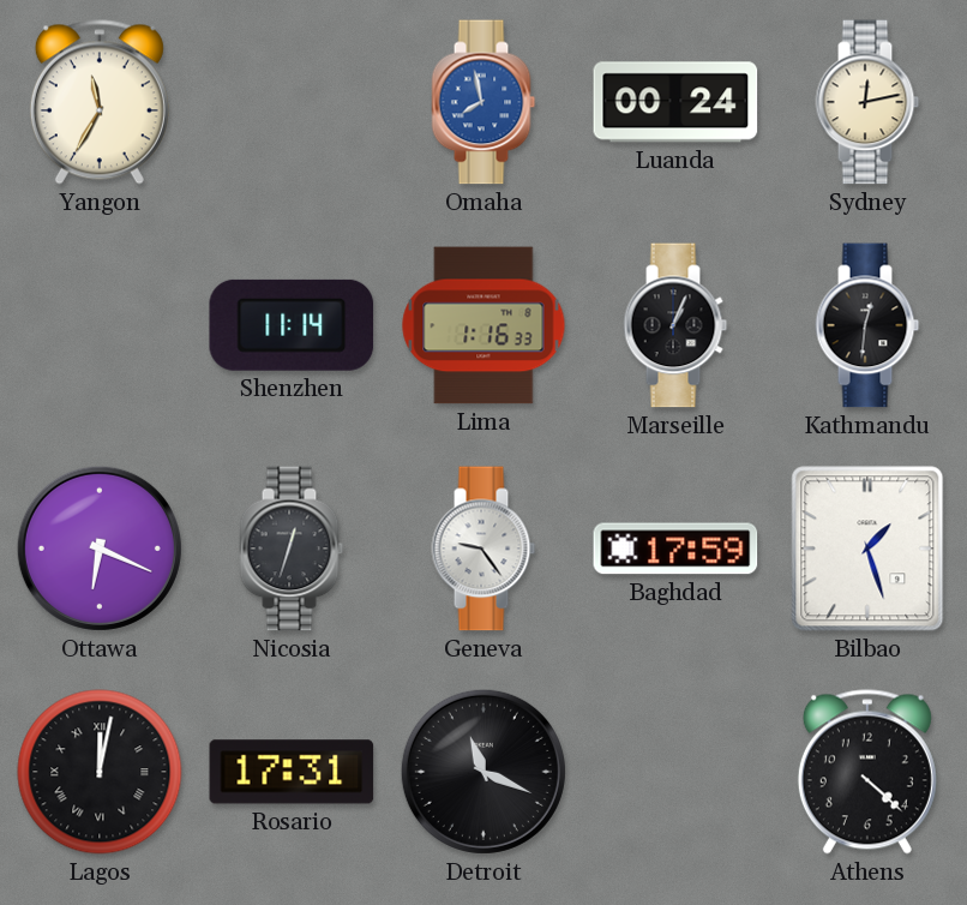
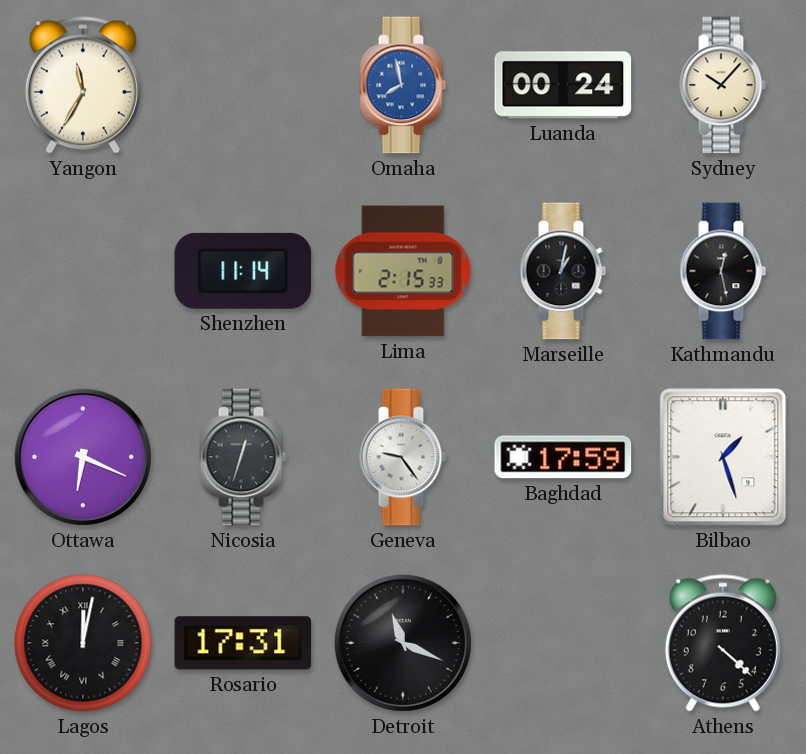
Sydney: 12:13 -> 10:07
Lima: 1:16 -> 2:15
Marseille: 1:04 -> 1:02
Kathmandu: 12:31 -> 12:28
